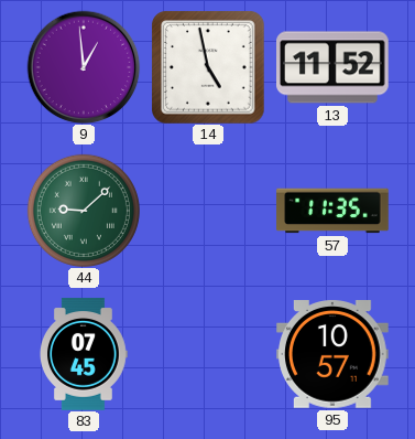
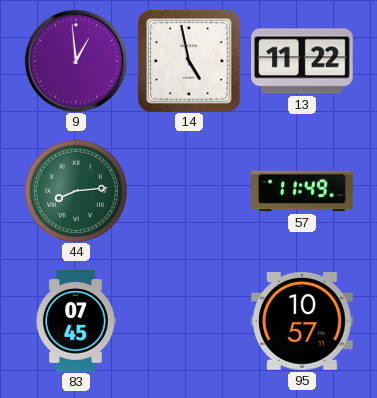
13: 11:52 -> 11:22
44: 9:08 -> 8:14
57: 11:35 -> 11:49
